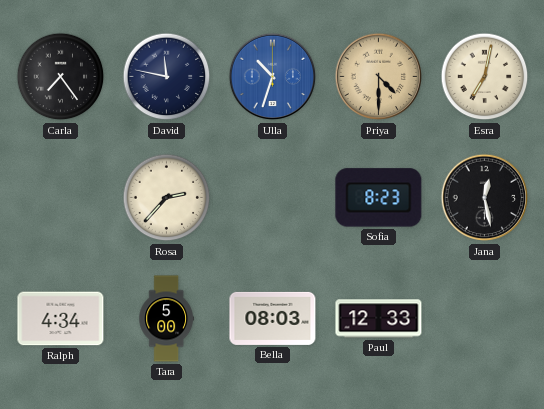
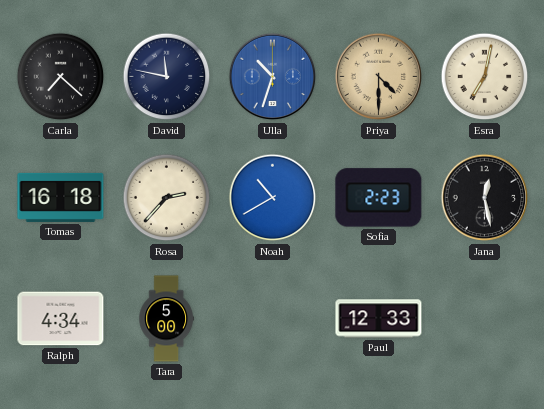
Carla: 7:24 -> 7:22
Tomas: none -> 16:18
Noah: none -> 10:40
Sofia: 8:23 -> 2:23
Bella: 08:03 -> none
